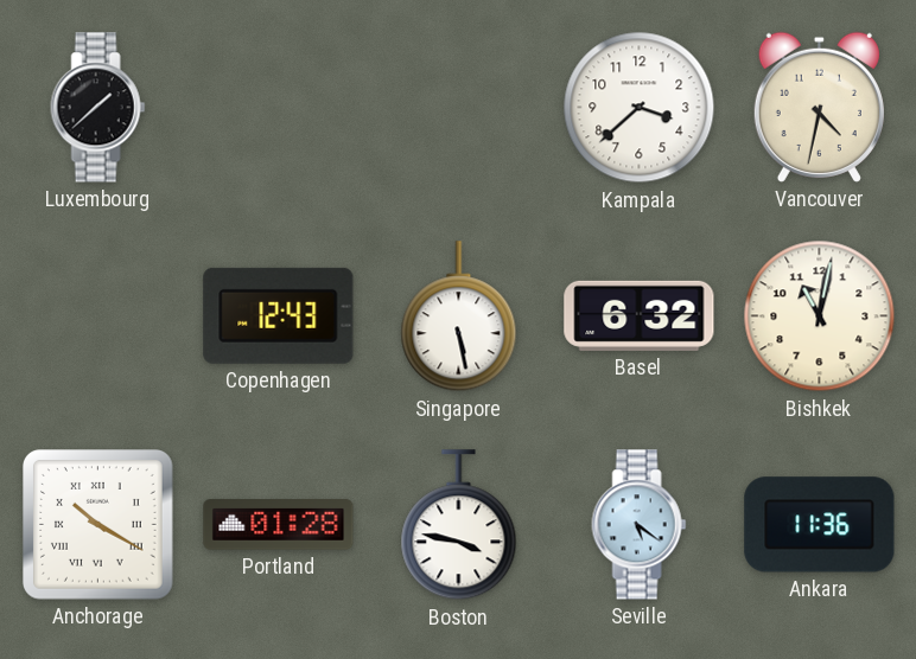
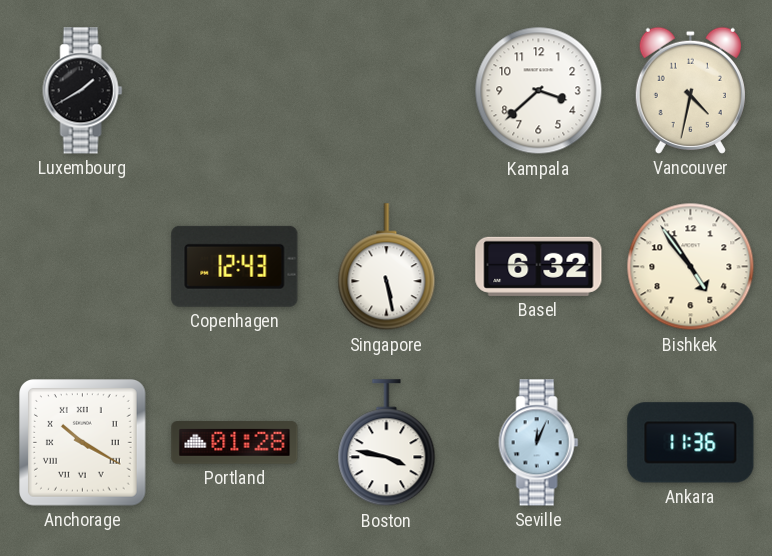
Luxembourg: 1:38 -> 1:40
Bishkek: 11:02 -> 4:54
Seville: 5:21 -> 12:04
